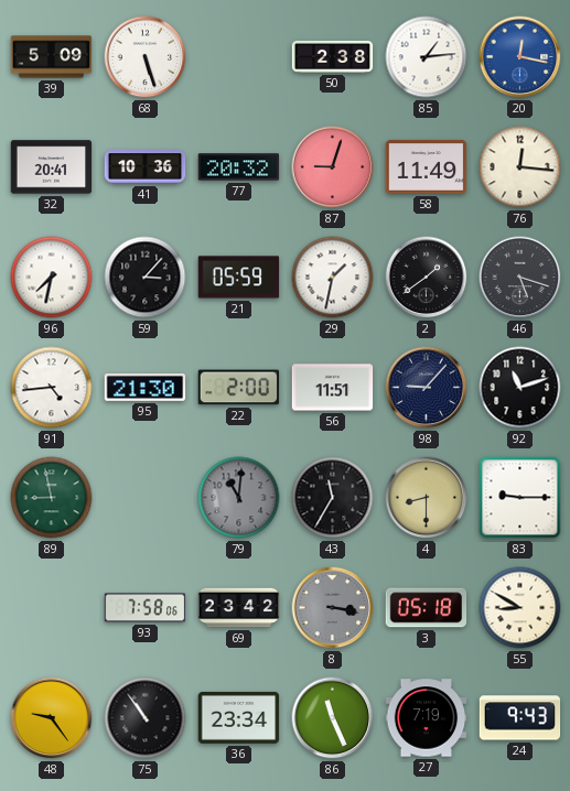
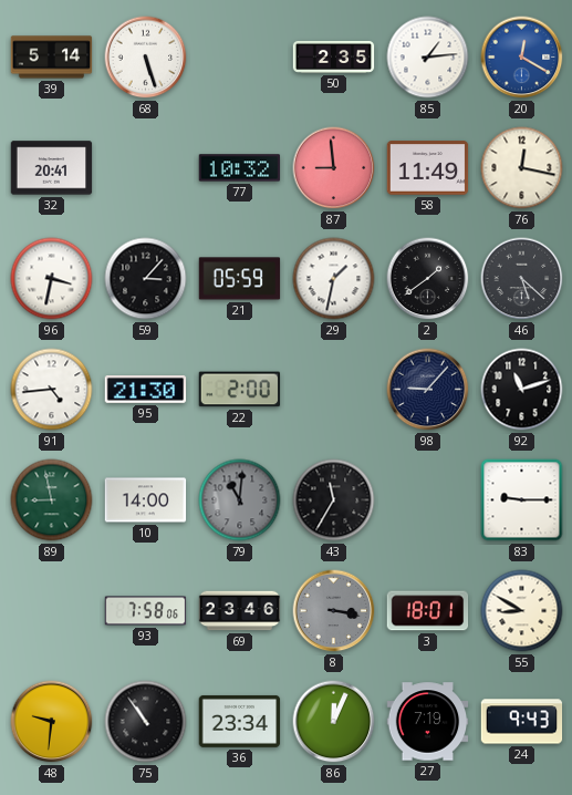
39: 5:09 -> 5:14
50: 2:38 -> 2:35
20: 12:17 -> 12:20
41: 10:36 -> none
77: 20:32 -> 10:32
87: 9:03 -> 8:59
76: 12:16 -> 12:17
96: 7:32 -> 3:32
46: 5:18 -> 5:22
56: 11:51 -> none
10: none -> 14:00
4: 8:30 -> none
69: 23:42 -> 23:46
3: 05:18 -> 18:01
48: 9:24 -> 9:31
86: 11:26 -> 12:04
